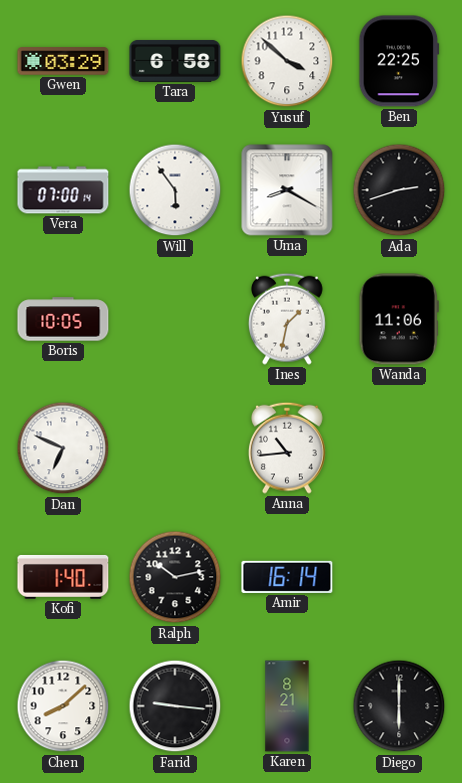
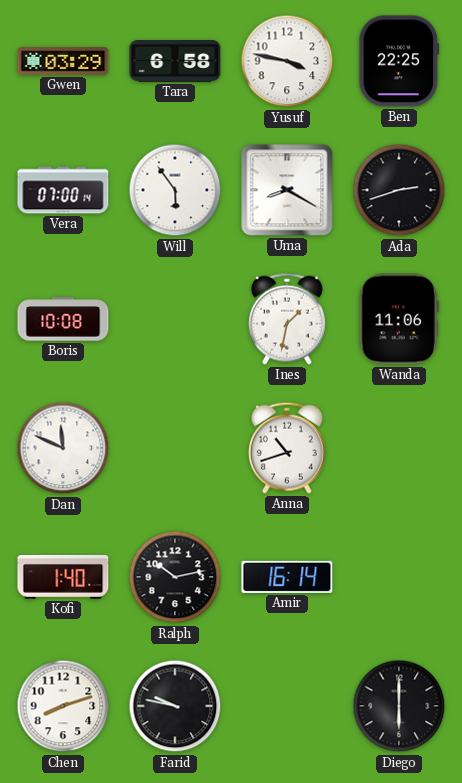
Yusuf: 3:52 -> 3:47
Boris: 10:05 -> 10:08
Dan: 6:49 -> 11:49
Anna: 10:44 -> 10:42
Chen: 8:08 -> 8:12
Farid: 9:16 -> 9:47
Karen: 8:21 -> none
